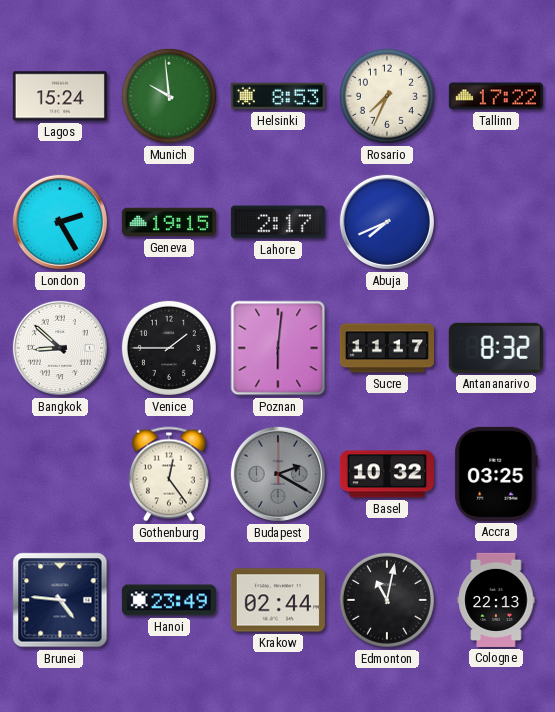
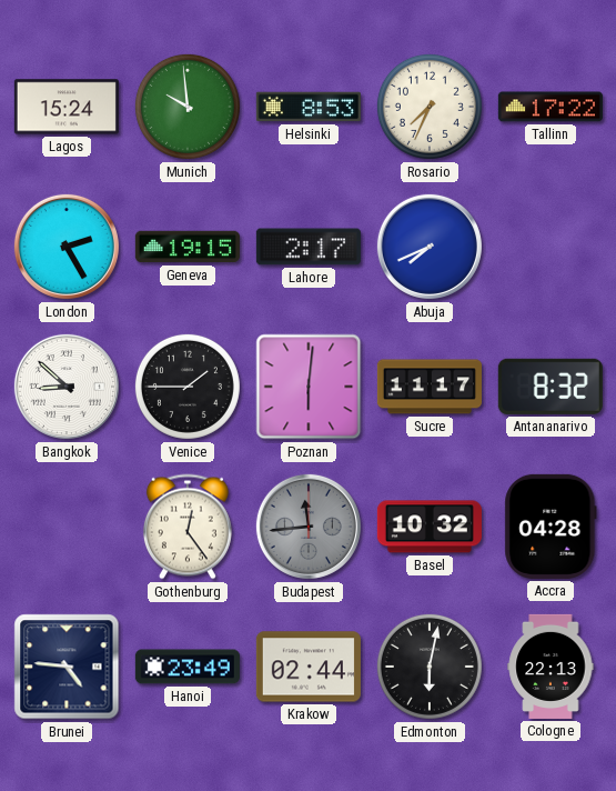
Budapest: 2:20 -> 11:44
Accra: 03:25 -> 04:28
Edmonton: 11:02 -> 6:02
